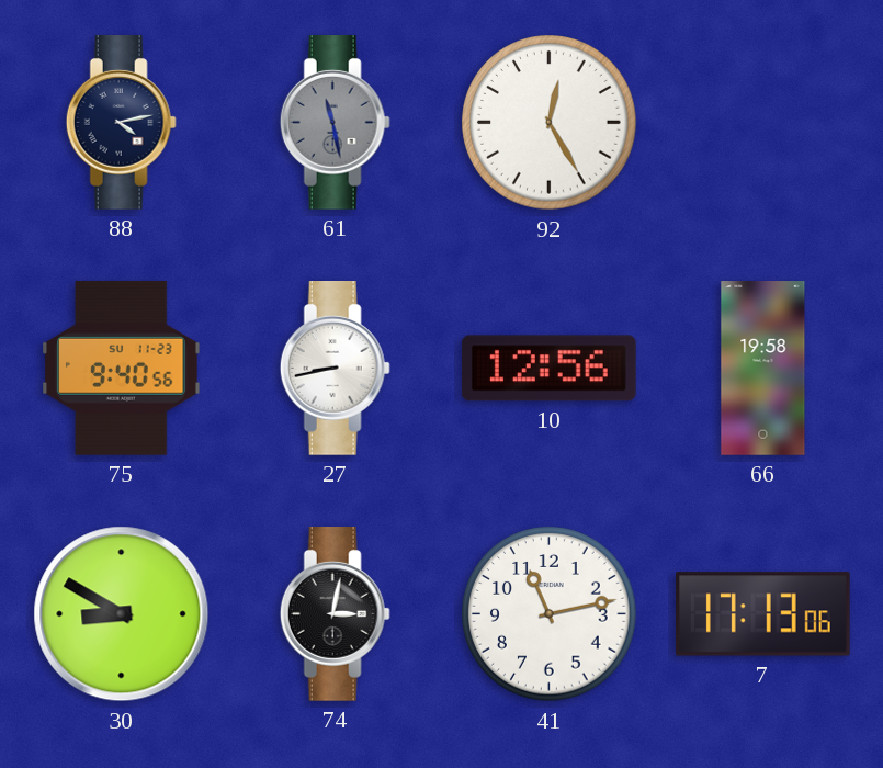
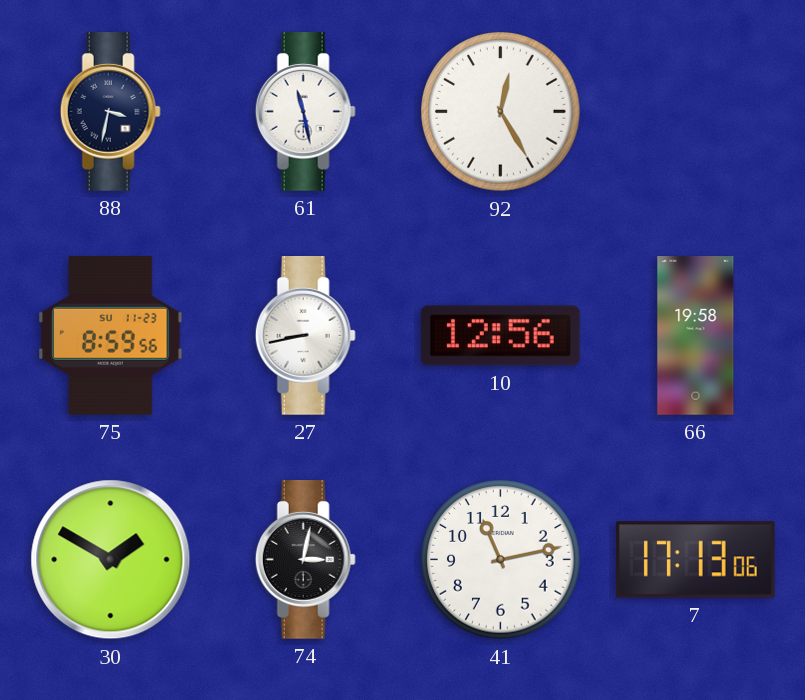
88: 4:13 -> 3:32
61 dial: grey -> white
75: 9:40 -> 8:59
30: 8:50 -> 1:50
